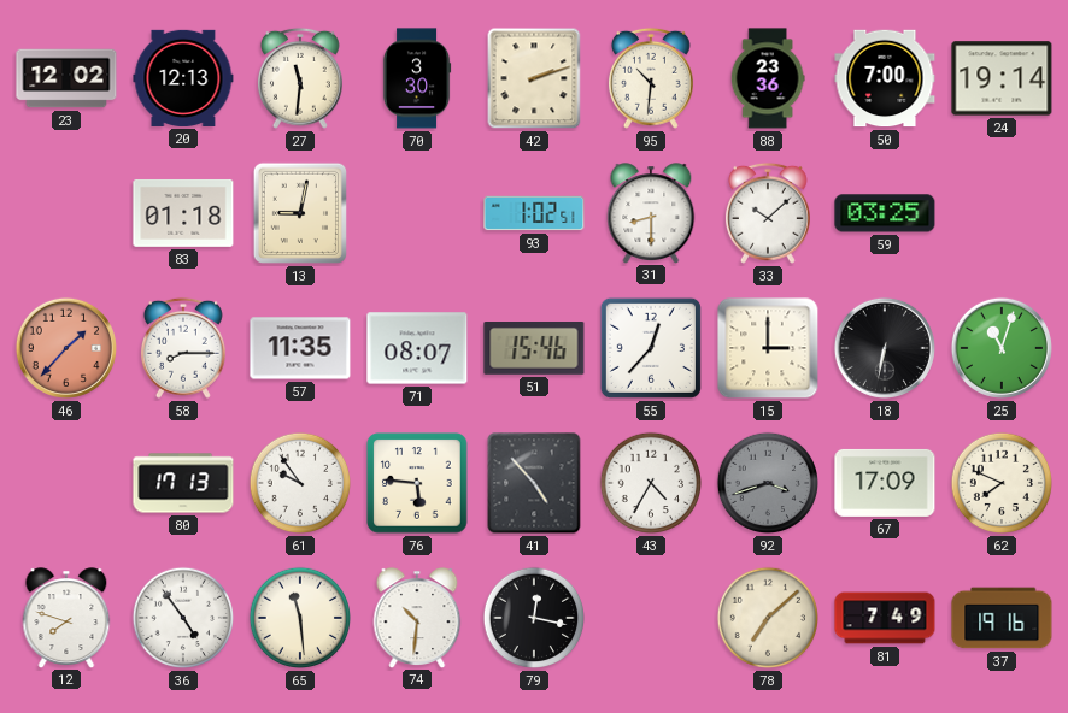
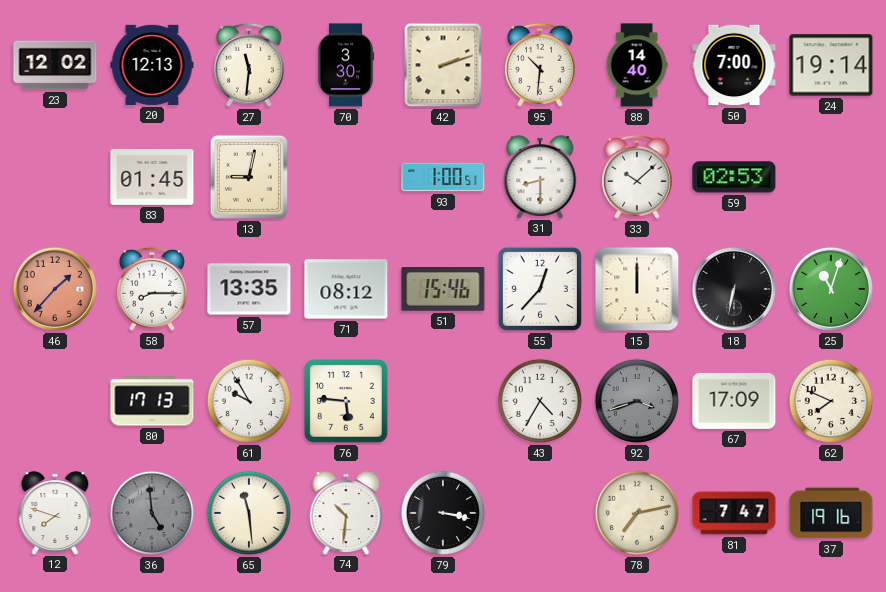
88: 23:36 -> 14:40
83: 01:18 -> 01:45
93: 1:02 -> 1:00
59: 03:25 -> 02:53
57: 11:35 -> 13:35
71: 08:07 -> 08:12
15: 3:00 -> 12:00
61: 9:54 -> 9:55
41: 4:53 -> none
36: 4:54 -> 4:59
36 dial: white -> grey
79: 12:17 -> 3:17
78: 7:08 -> 7:13
81: 7:49 -> 7:47
